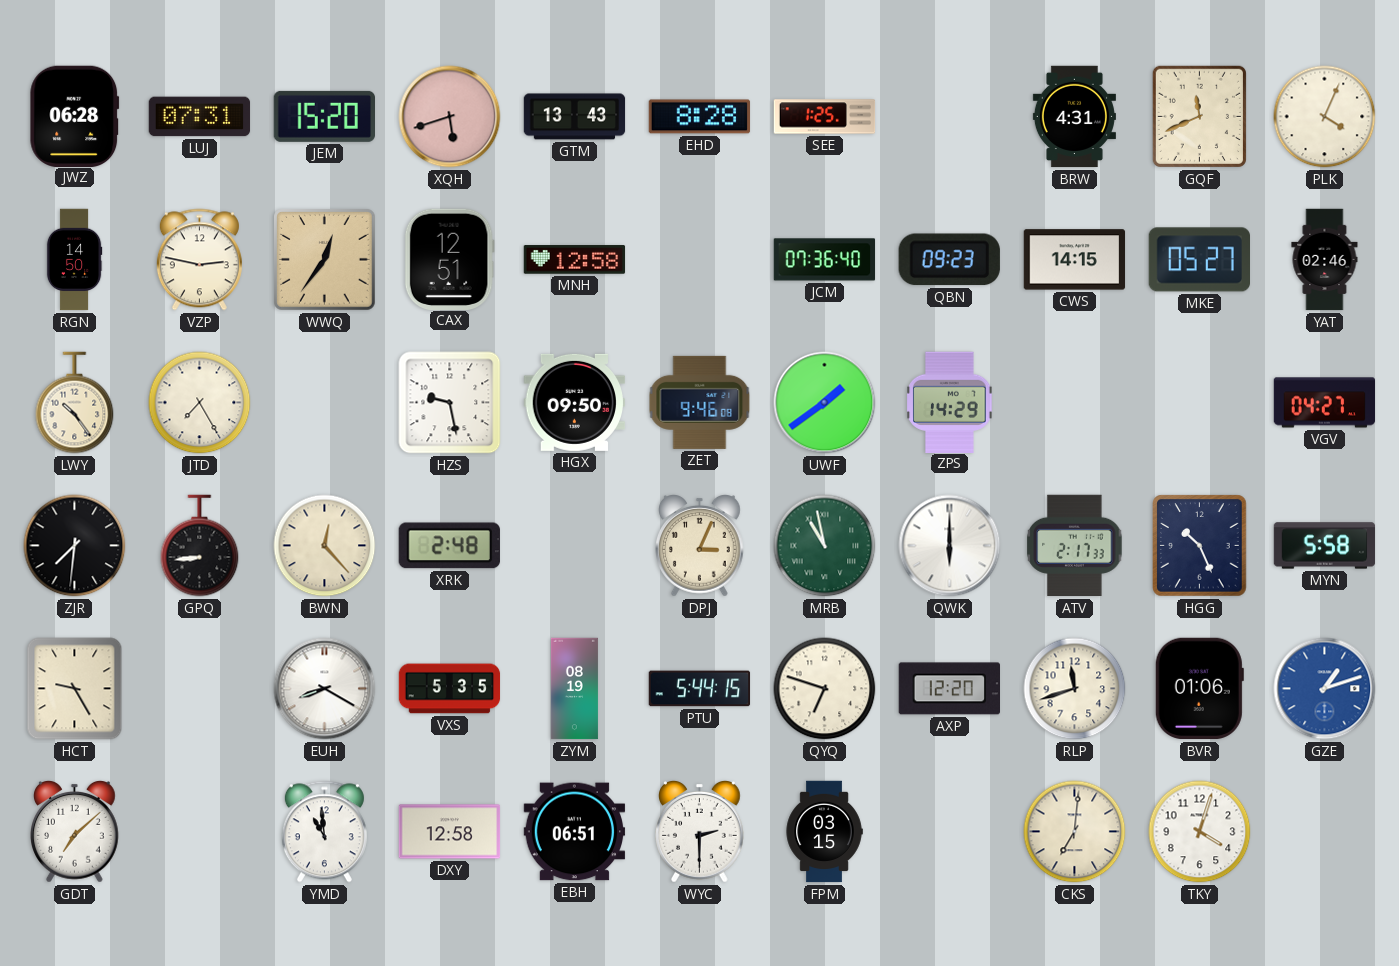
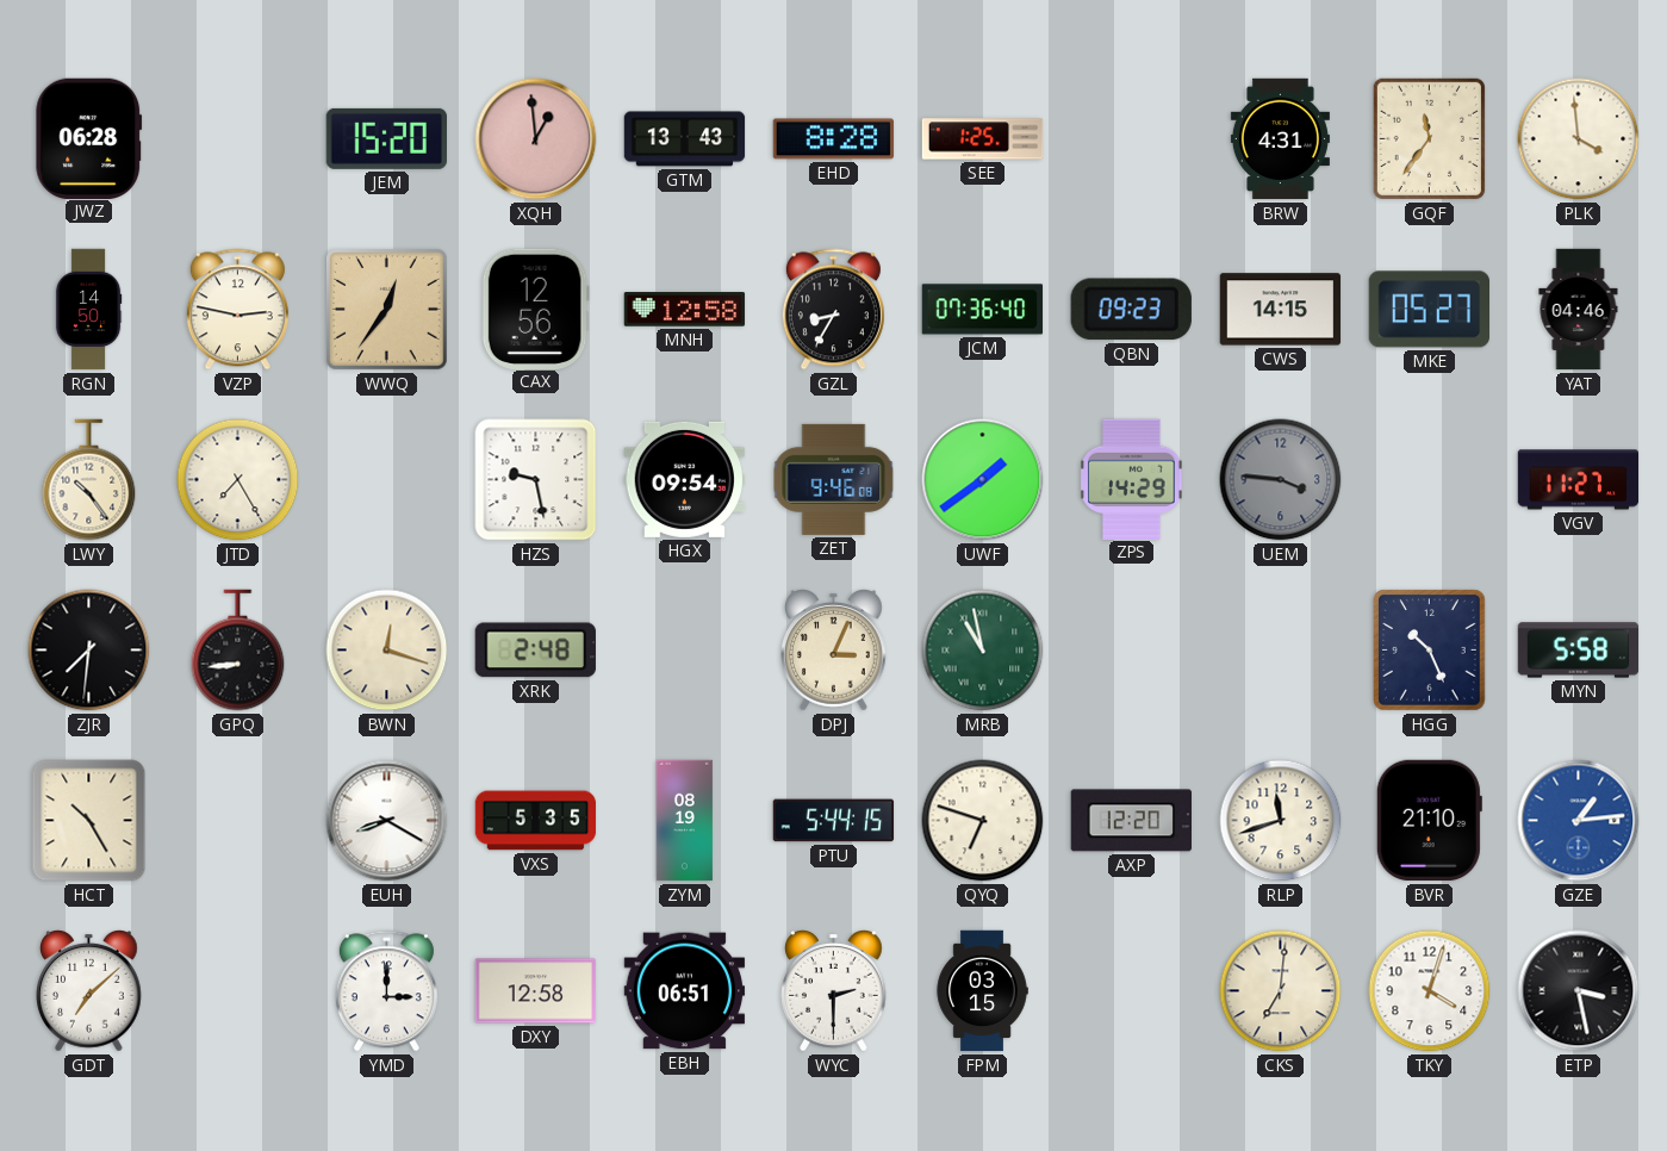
LUJ: 07:31 -> none
XQH: 5:42 -> 12:59
GQF: 11:41 -> 11:36
PLK: 4:04 -> 3:59
CAX: 12:51 -> 12:56
GZL: none -> 8:35
YAT: 02:46 -> 04:46
HGX: 09:50 -> 09:54
UEM: none -> 3:46
VGV: 04:27 -> 11:27
BWN: 12:23 -> 12:18
QWK: 6:00 -> none
ATV: 2:17 -> none
HCT: 9:25 -> 10:25
BVR: 01:06 -> 21:10
GZE: 1:12 -> 1:14
YMD: 10:59 -> 3:00
ETP: none -> 3:28
